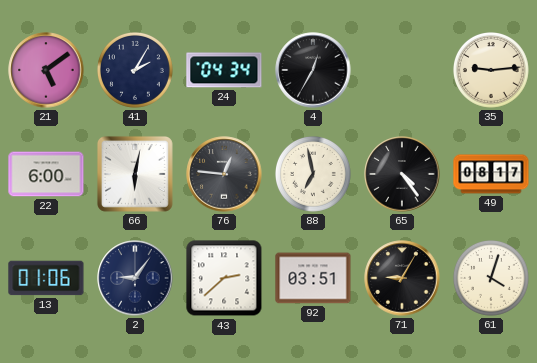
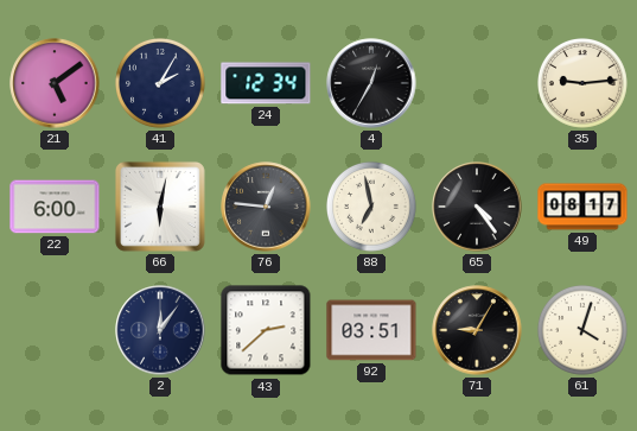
24: 04:34 -> 12:34
13: 01:06 -> none
2: 9:06 -> 12:06
